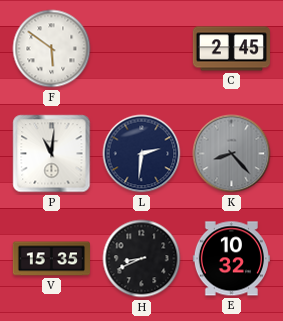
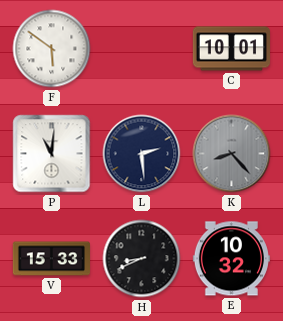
C: 2:45 -> 10:01
L: 2:31 -> 2:29
V: 15:35 -> 15:33
